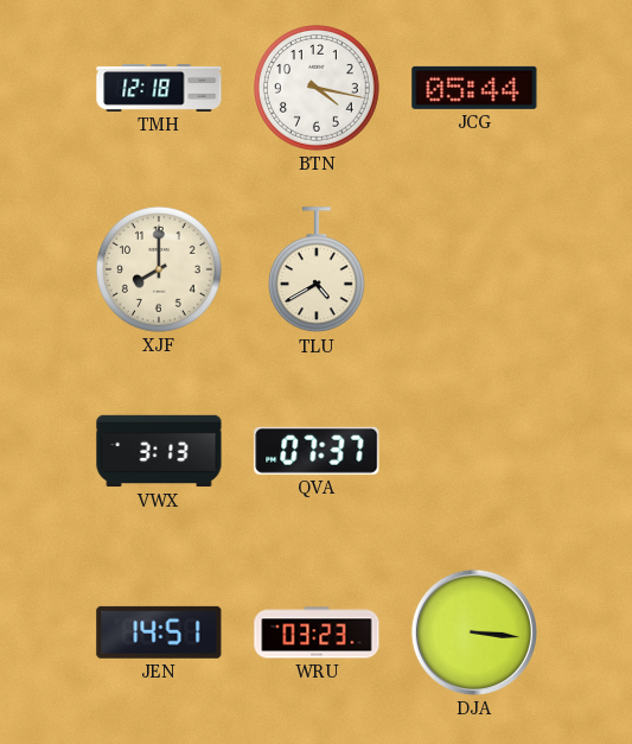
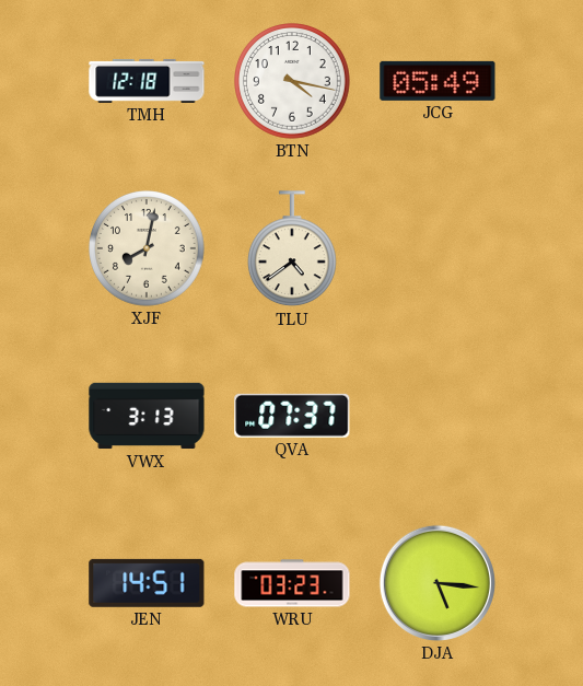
JCG: 05:44 -> 05:49
XJF: 8:00 -> 8:02
TLU: 4:40 -> 4:39
DJA: 3:16 -> 5:16
